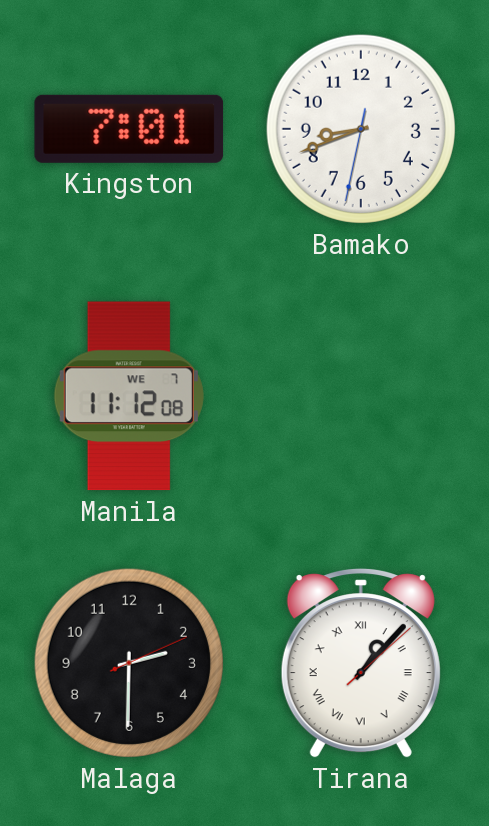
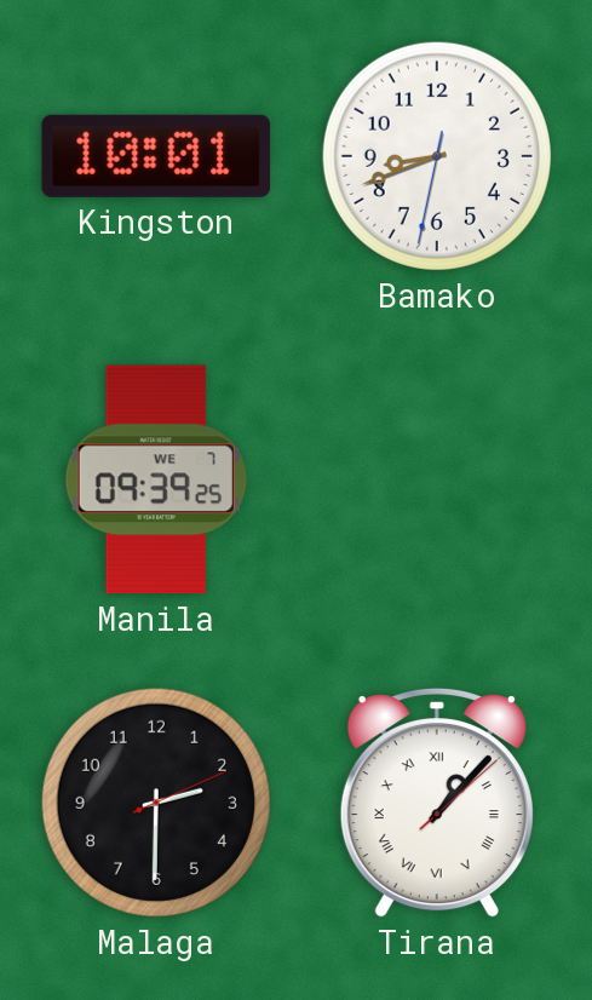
Kingston: 7:01 -> 10:01
Manila: 11:12 -> 09:39
